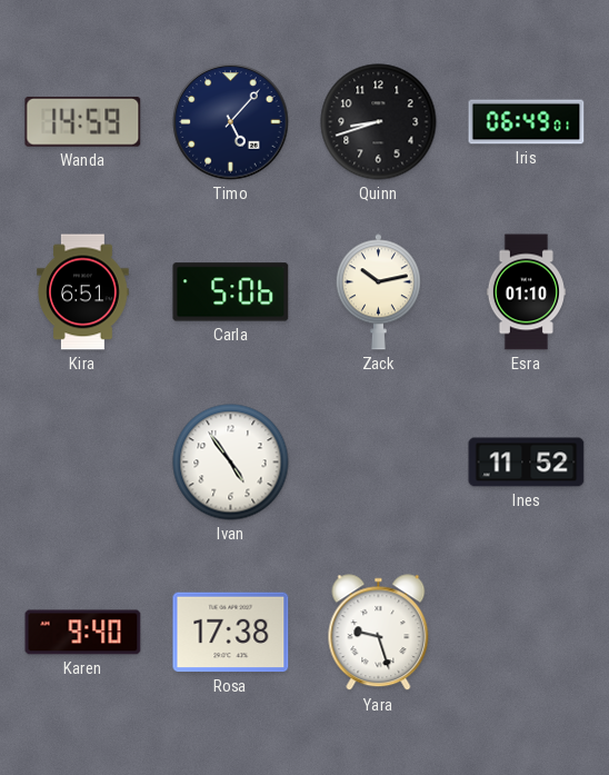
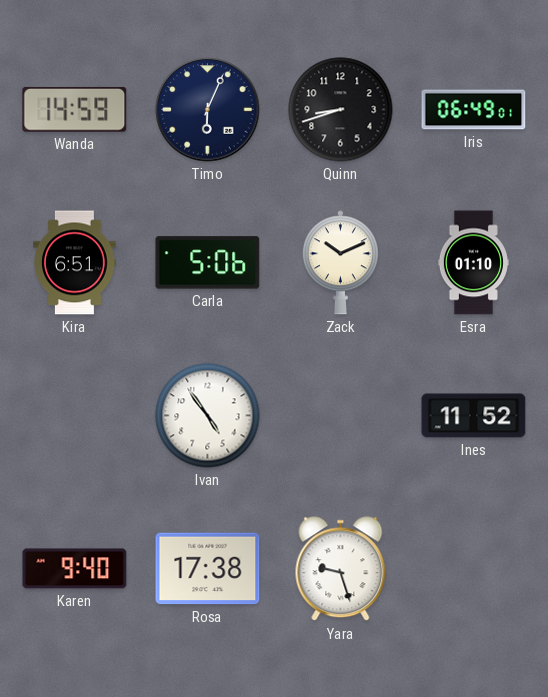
Timo: 5:07 -> 6:04
Zack: 10:13 -> 10:11
